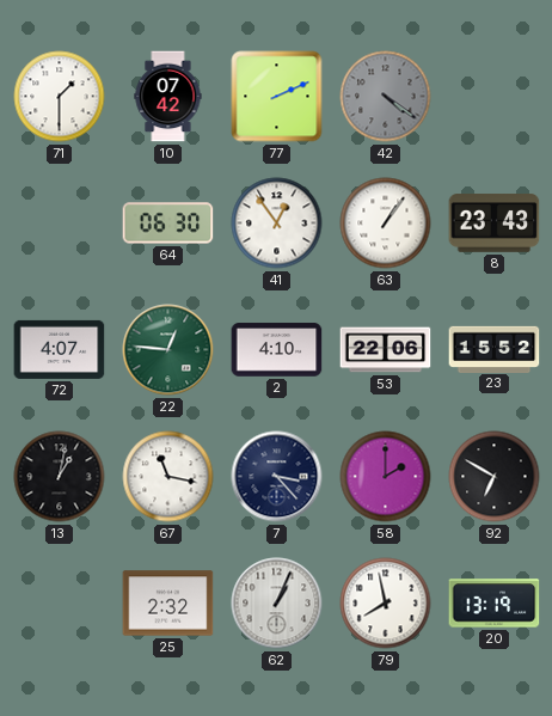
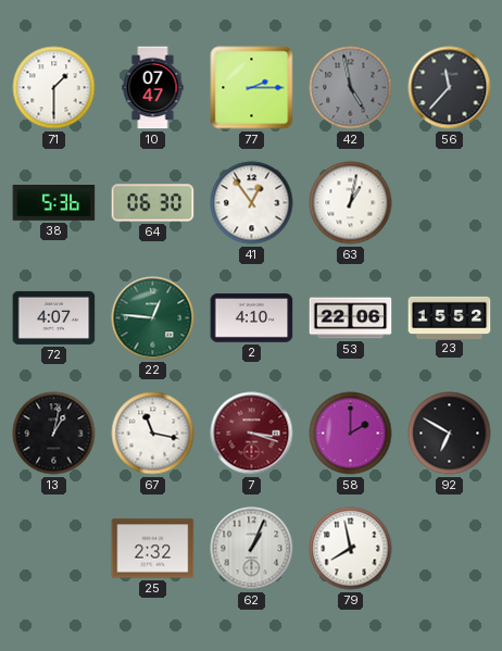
10: 07:42 -> 07:47
77: 2:11 -> 2:15
42: 4:21 -> 4:58
56: none -> 11:37
38: none -> 5:36
63: 1:06 -> 1:02
8: 23:43 -> none
7: 3:23 -> 3:18
7 dial: navy -> burgundy
20: 13:19 -> none
